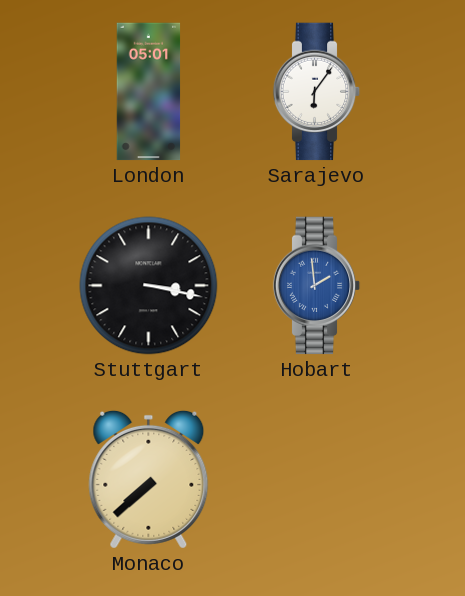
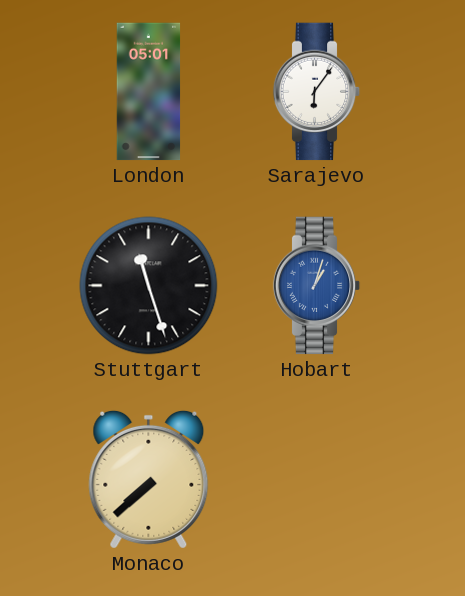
Stuttgart: 3:17 -> 11:27
Hobart: 1:59 -> 1:03
